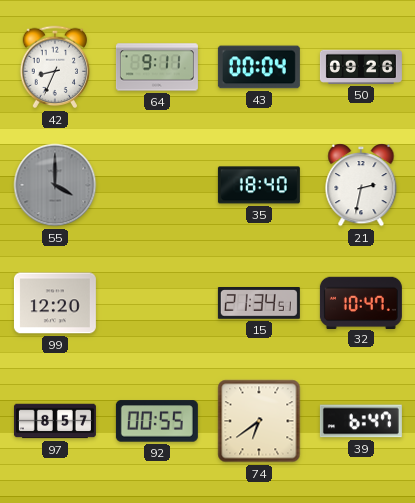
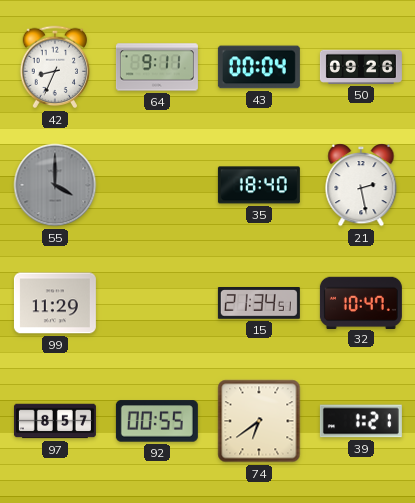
21: 2:32 -> 2:28
99: 12:20 -> 11:29
39: 6:47 -> 1:21
